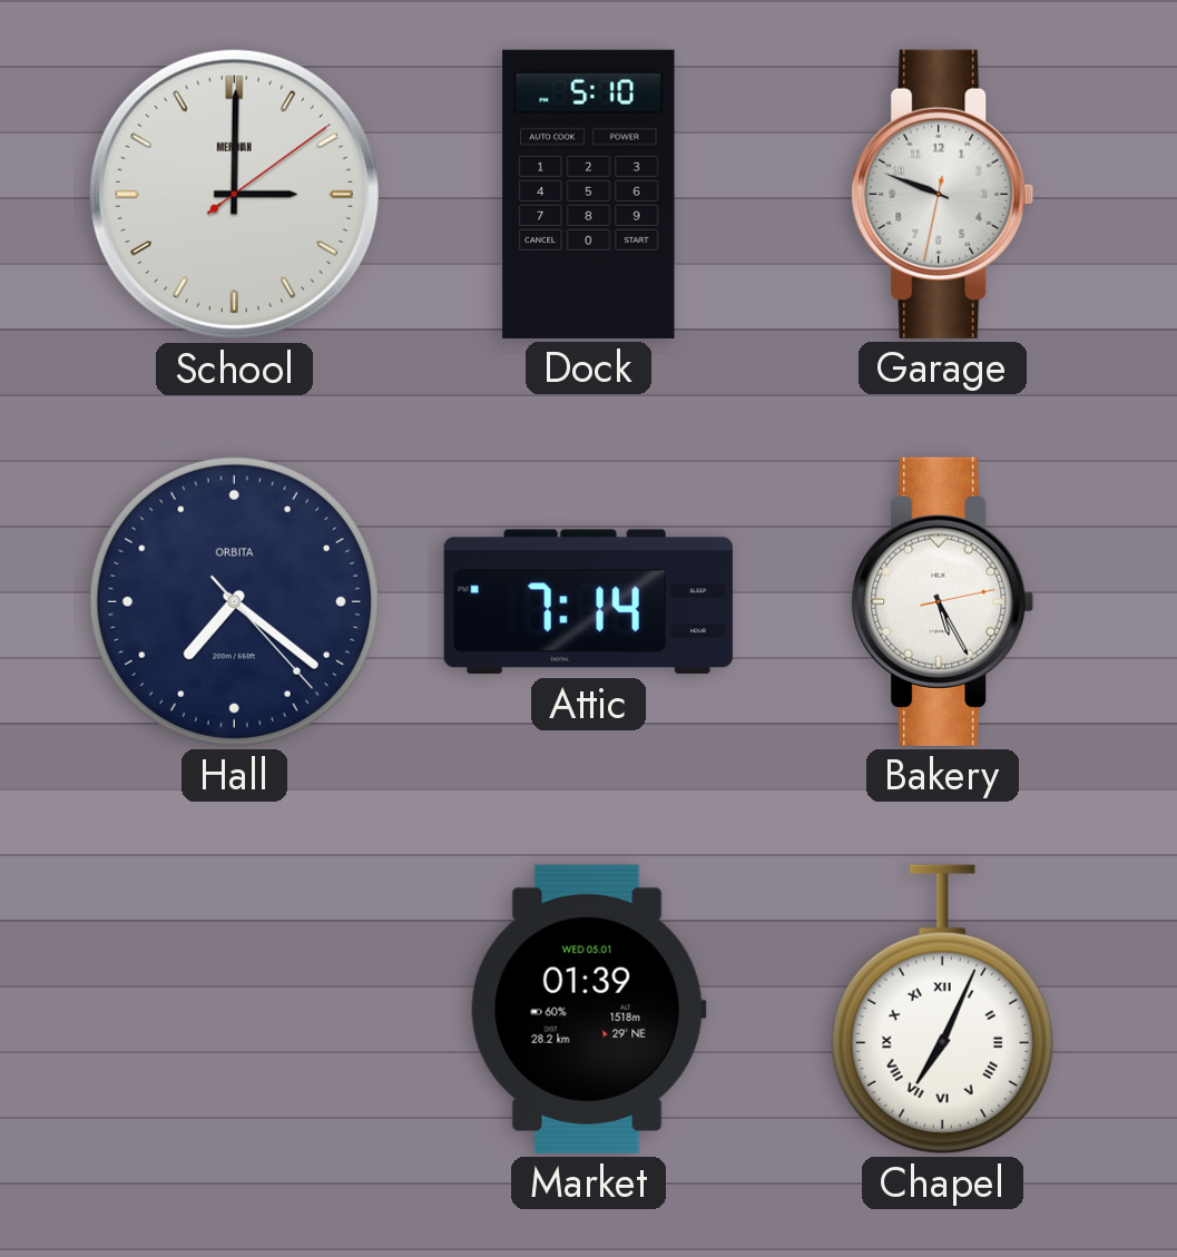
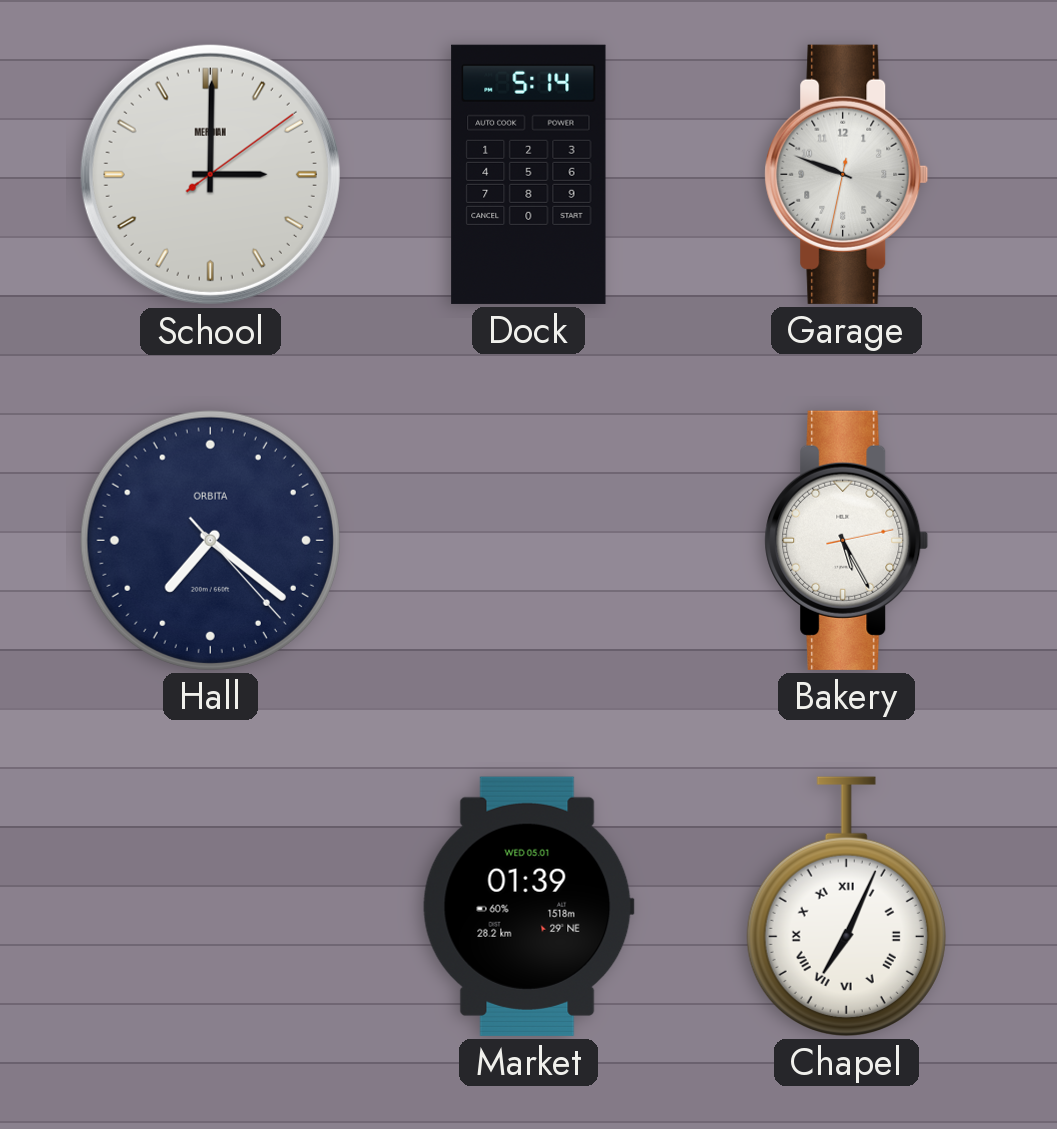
Dock: 5:10 -> 5:14
Attic: 7:14 -> none
